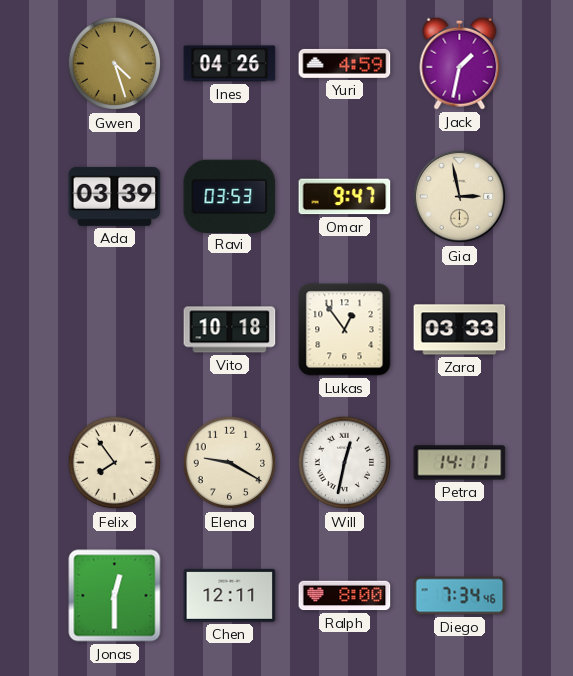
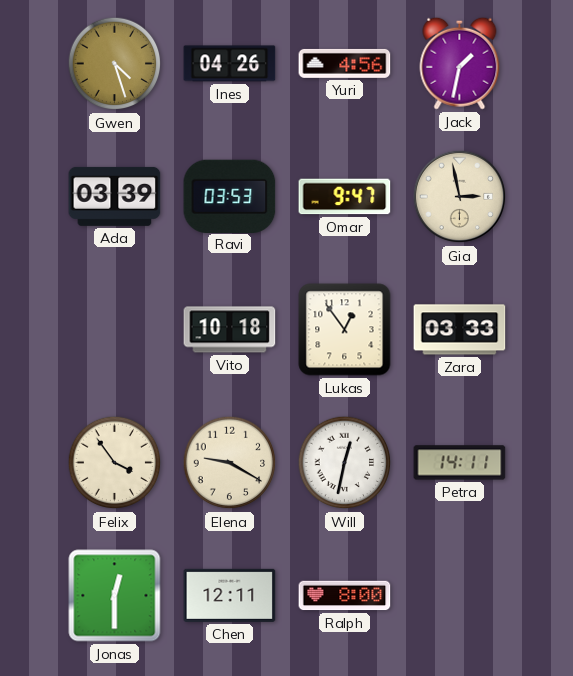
Yuri: 4:59 -> 4:56
Felix: 7:54 -> 3:54
Diego: 7:34 -> none
